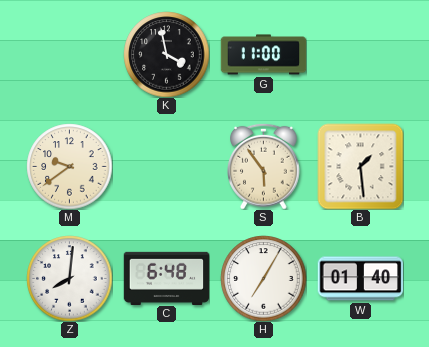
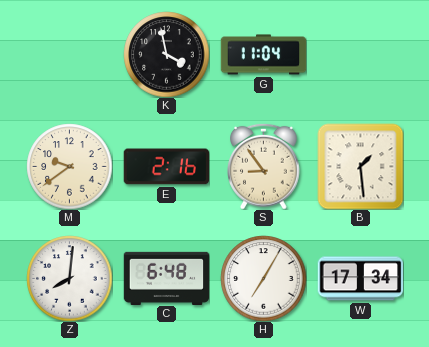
G: 11:00 -> 11:04
E: none -> 2:16
S: 5:54 -> 8:54
W: 01:40 -> 17:34
